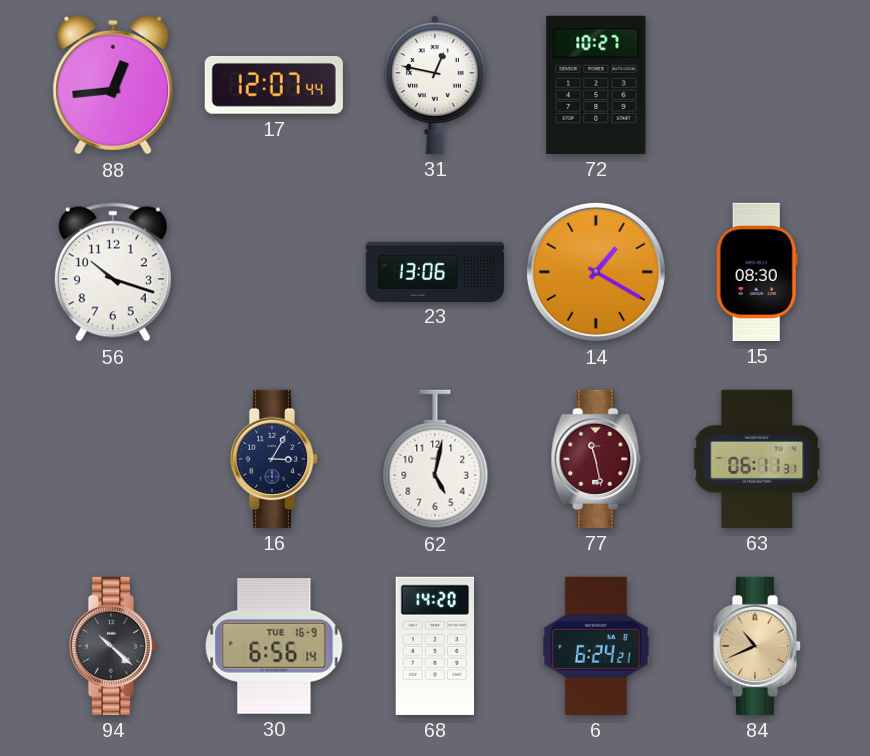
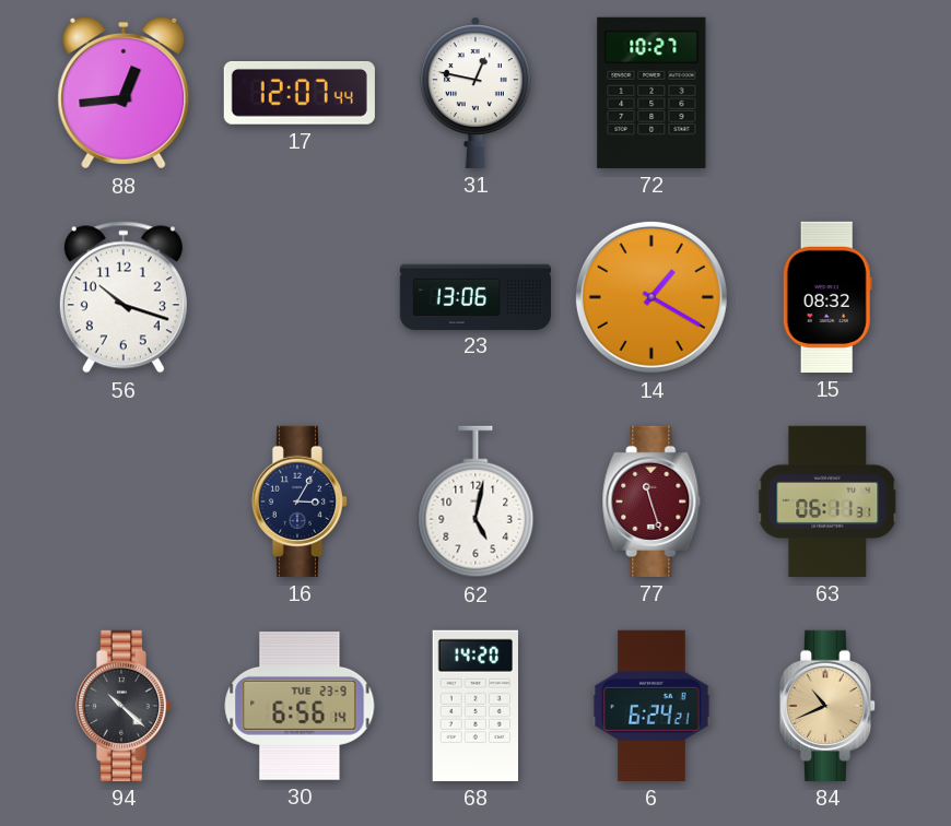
15: 08:30 -> 08:32
77: 11:28 -> 11:27
30 date: TUE 16-9 -> TUE 23-9
